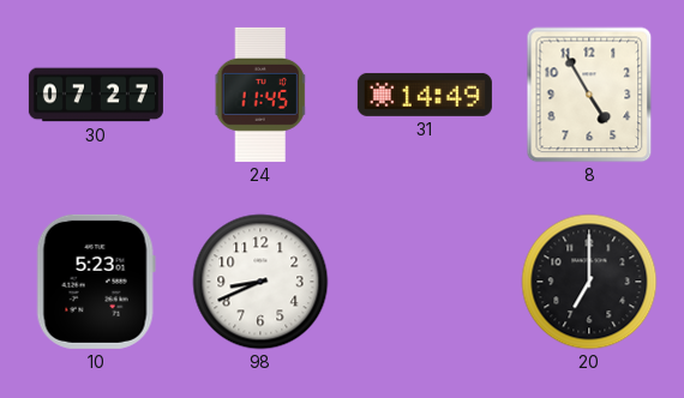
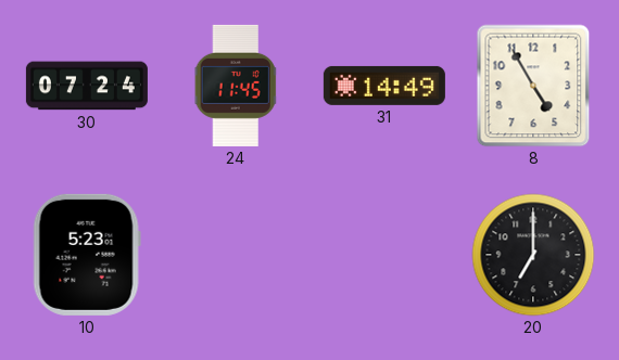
30: 07:27 -> 07:24
98: 8:41 -> none
